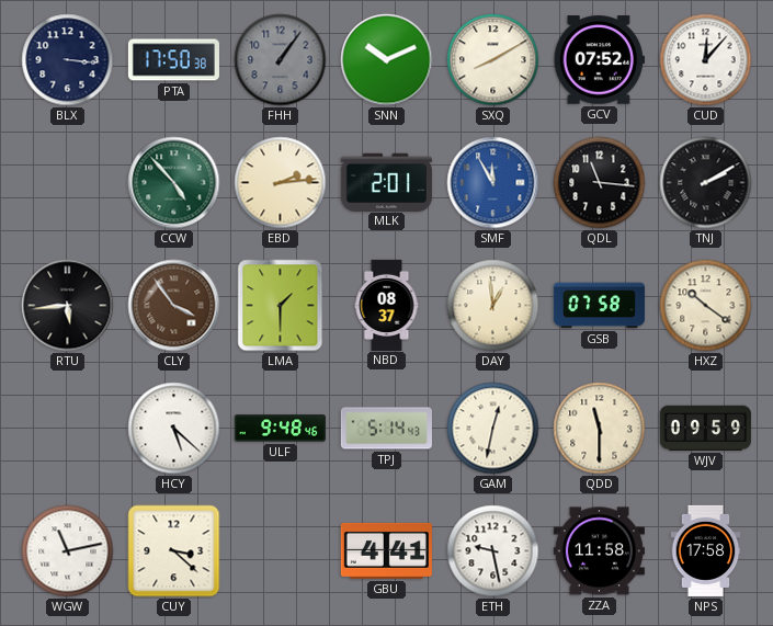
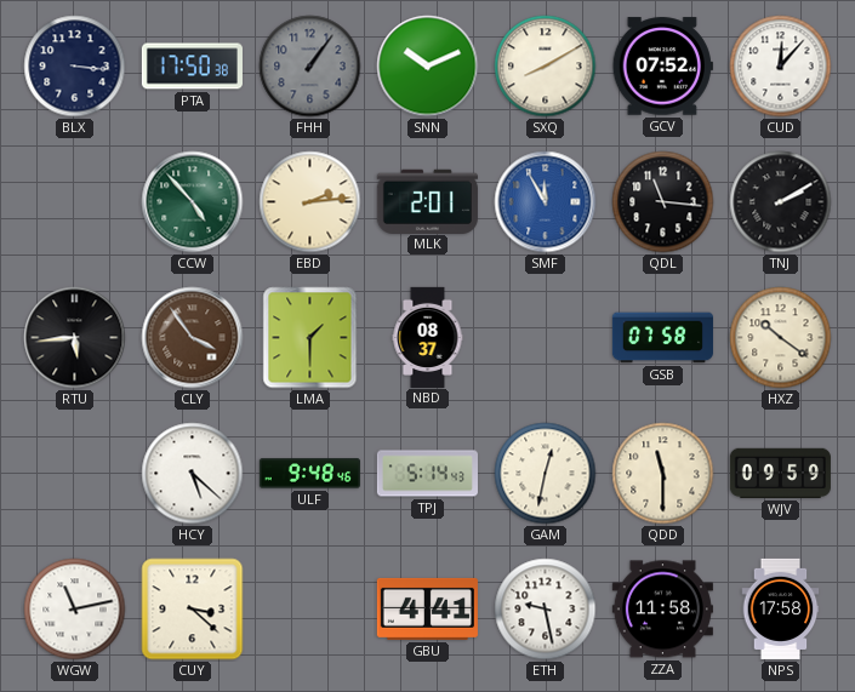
DAY: 12:59 -> none
